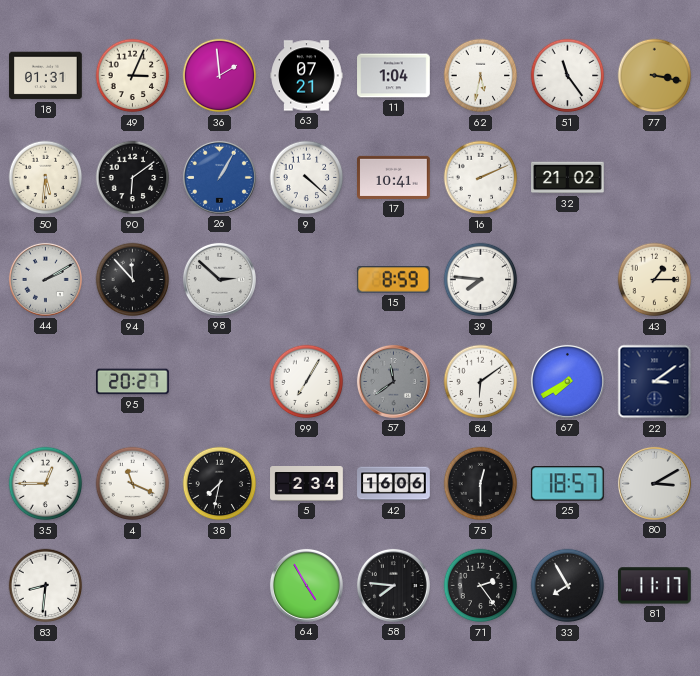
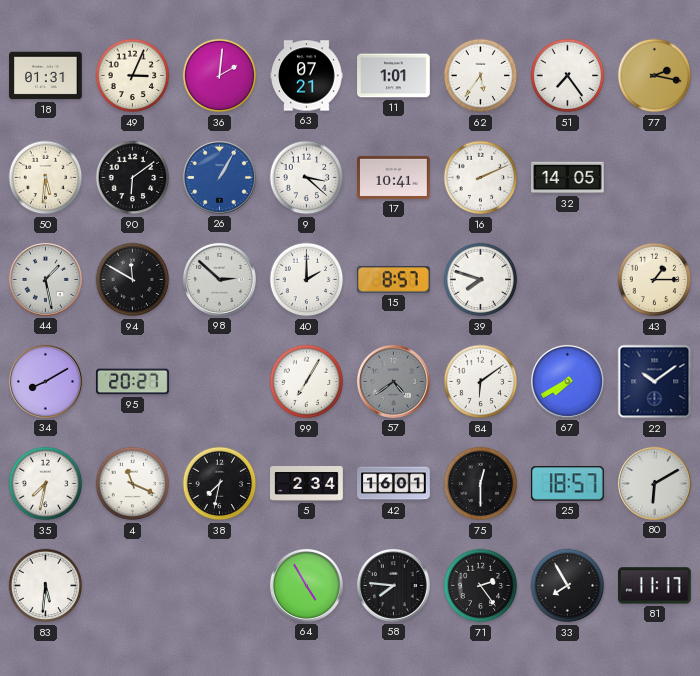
36: 1:59 -> 2:01
11: 1:04 -> 1:01
62: 5:32 -> 5:36
51: 11:24 -> 7:24
77: 3:17 -> 2:17
9: 4:22 -> 3:22
32: 21:02 -> 14:05
44: 2:10 -> 1:28
94: 11:53 -> 11:50
40: none -> 2:00
15: 8:59 -> 8:57
39: 7:46 -> 7:48
34: none -> 8:10
57: 11:39 -> 4:39
22: 3:09 -> 10:09
35: 12:45 -> 7:32
42: 16:06 -> 16:01
80: 3:10 -> 6:10
83: 8:31 -> 5:31
